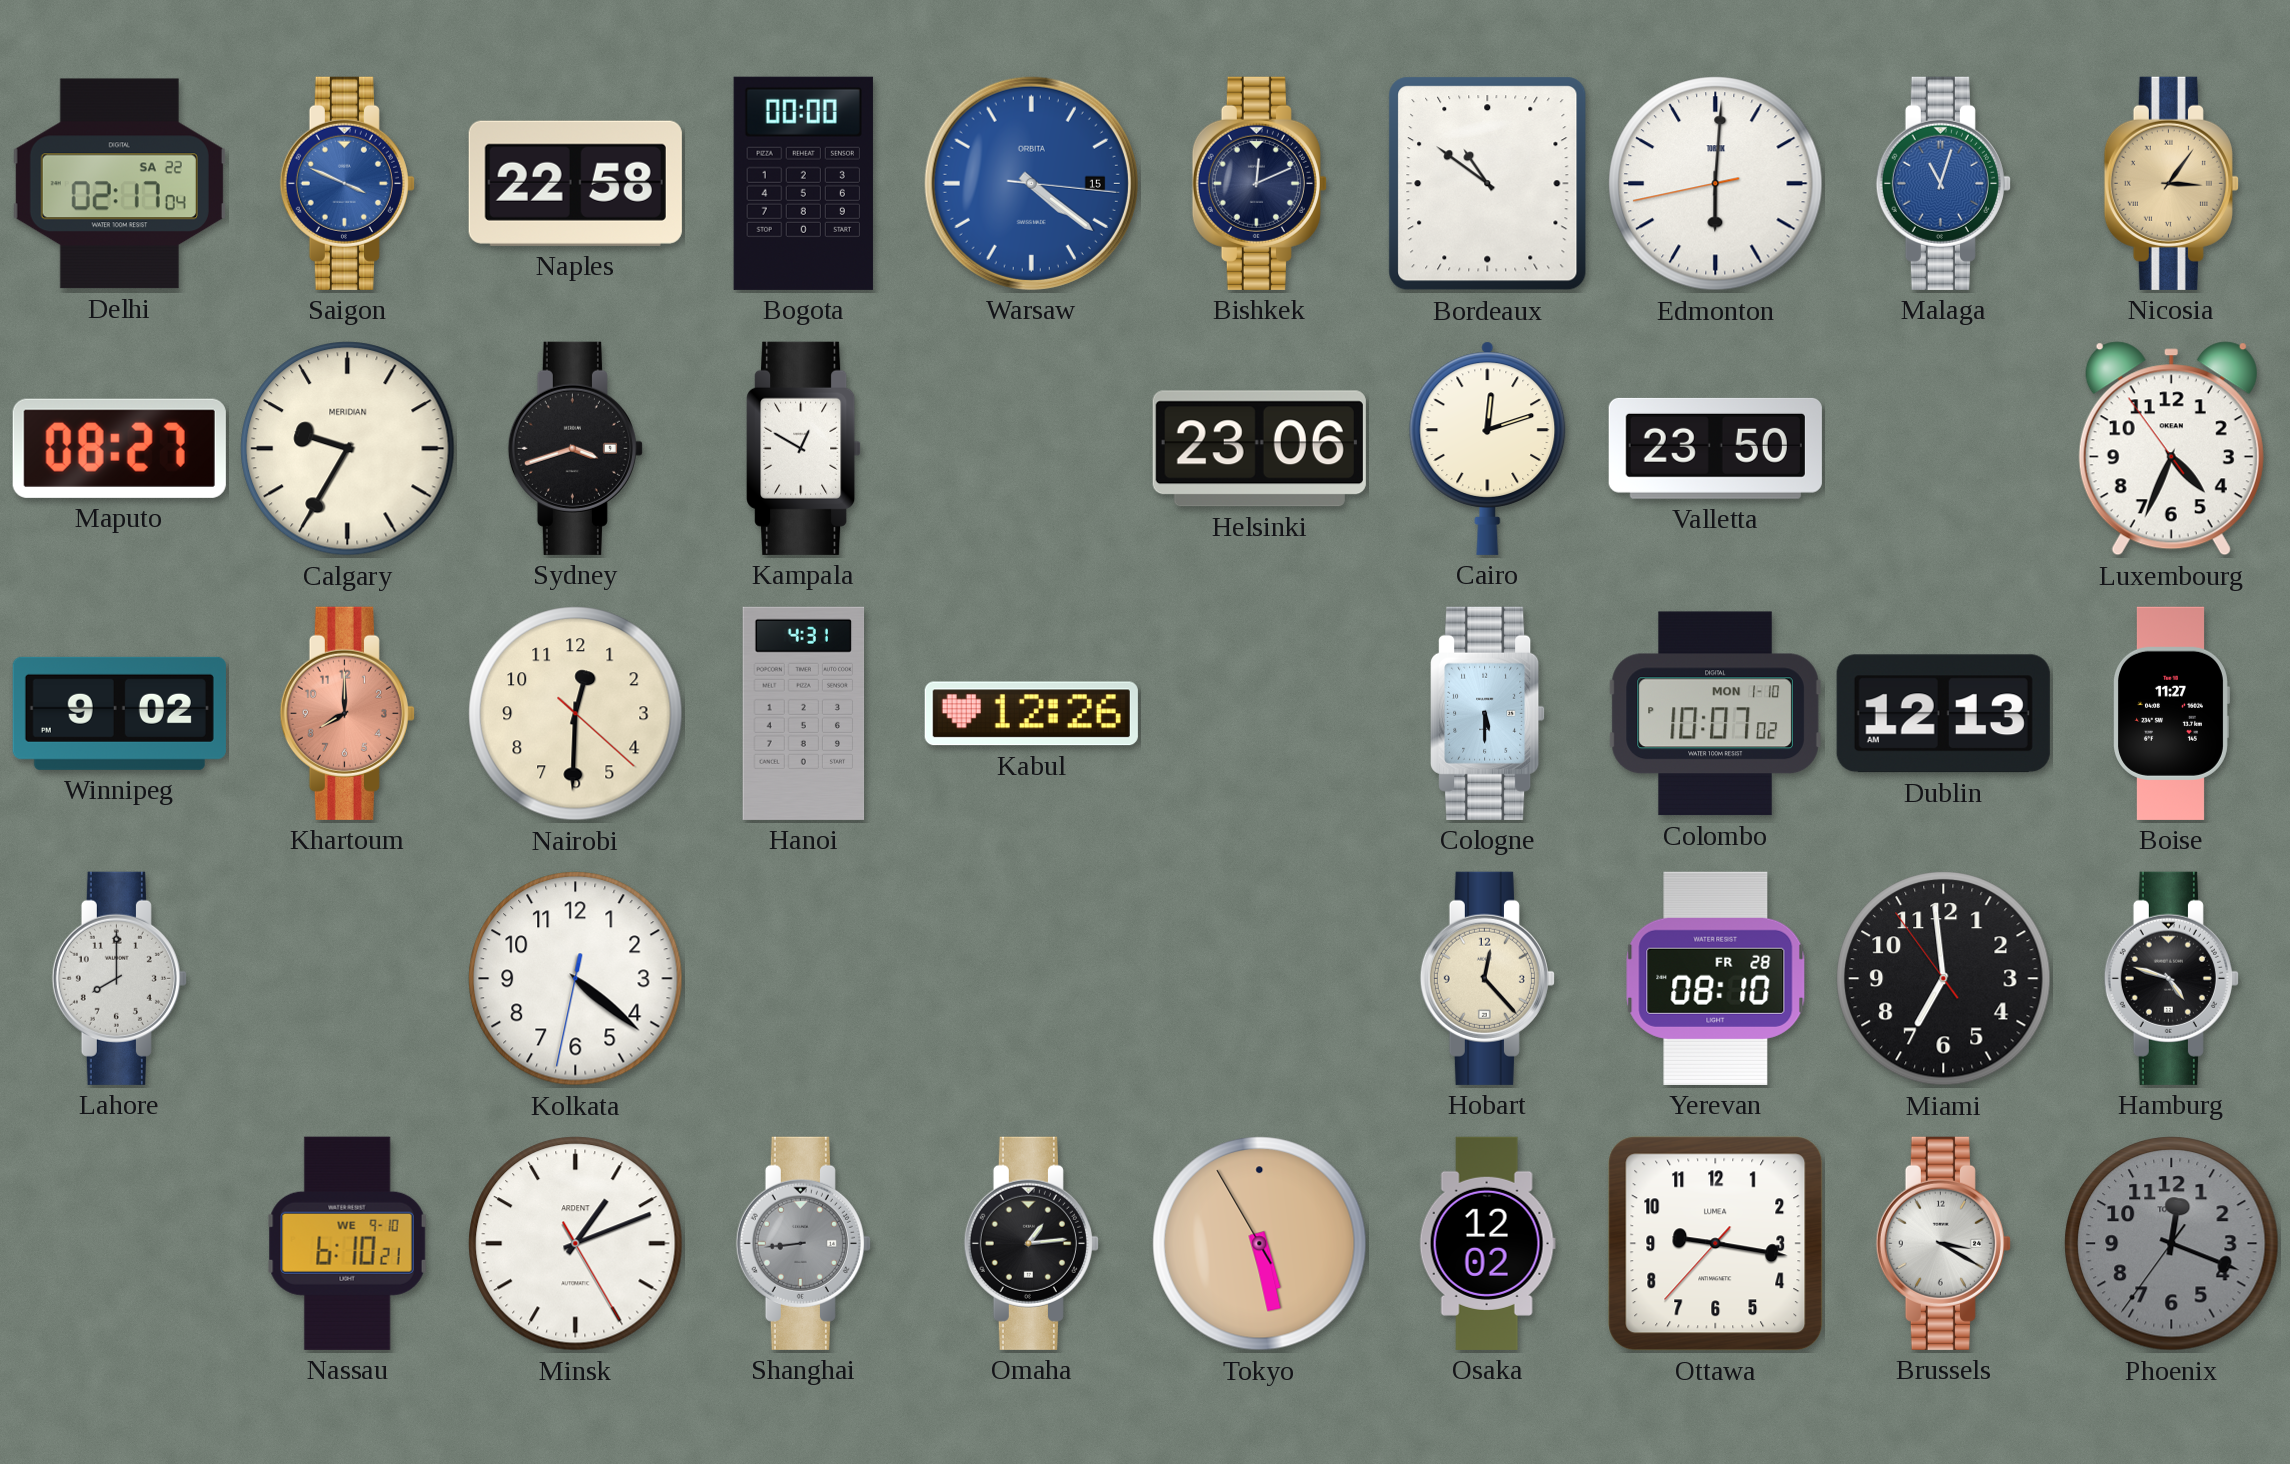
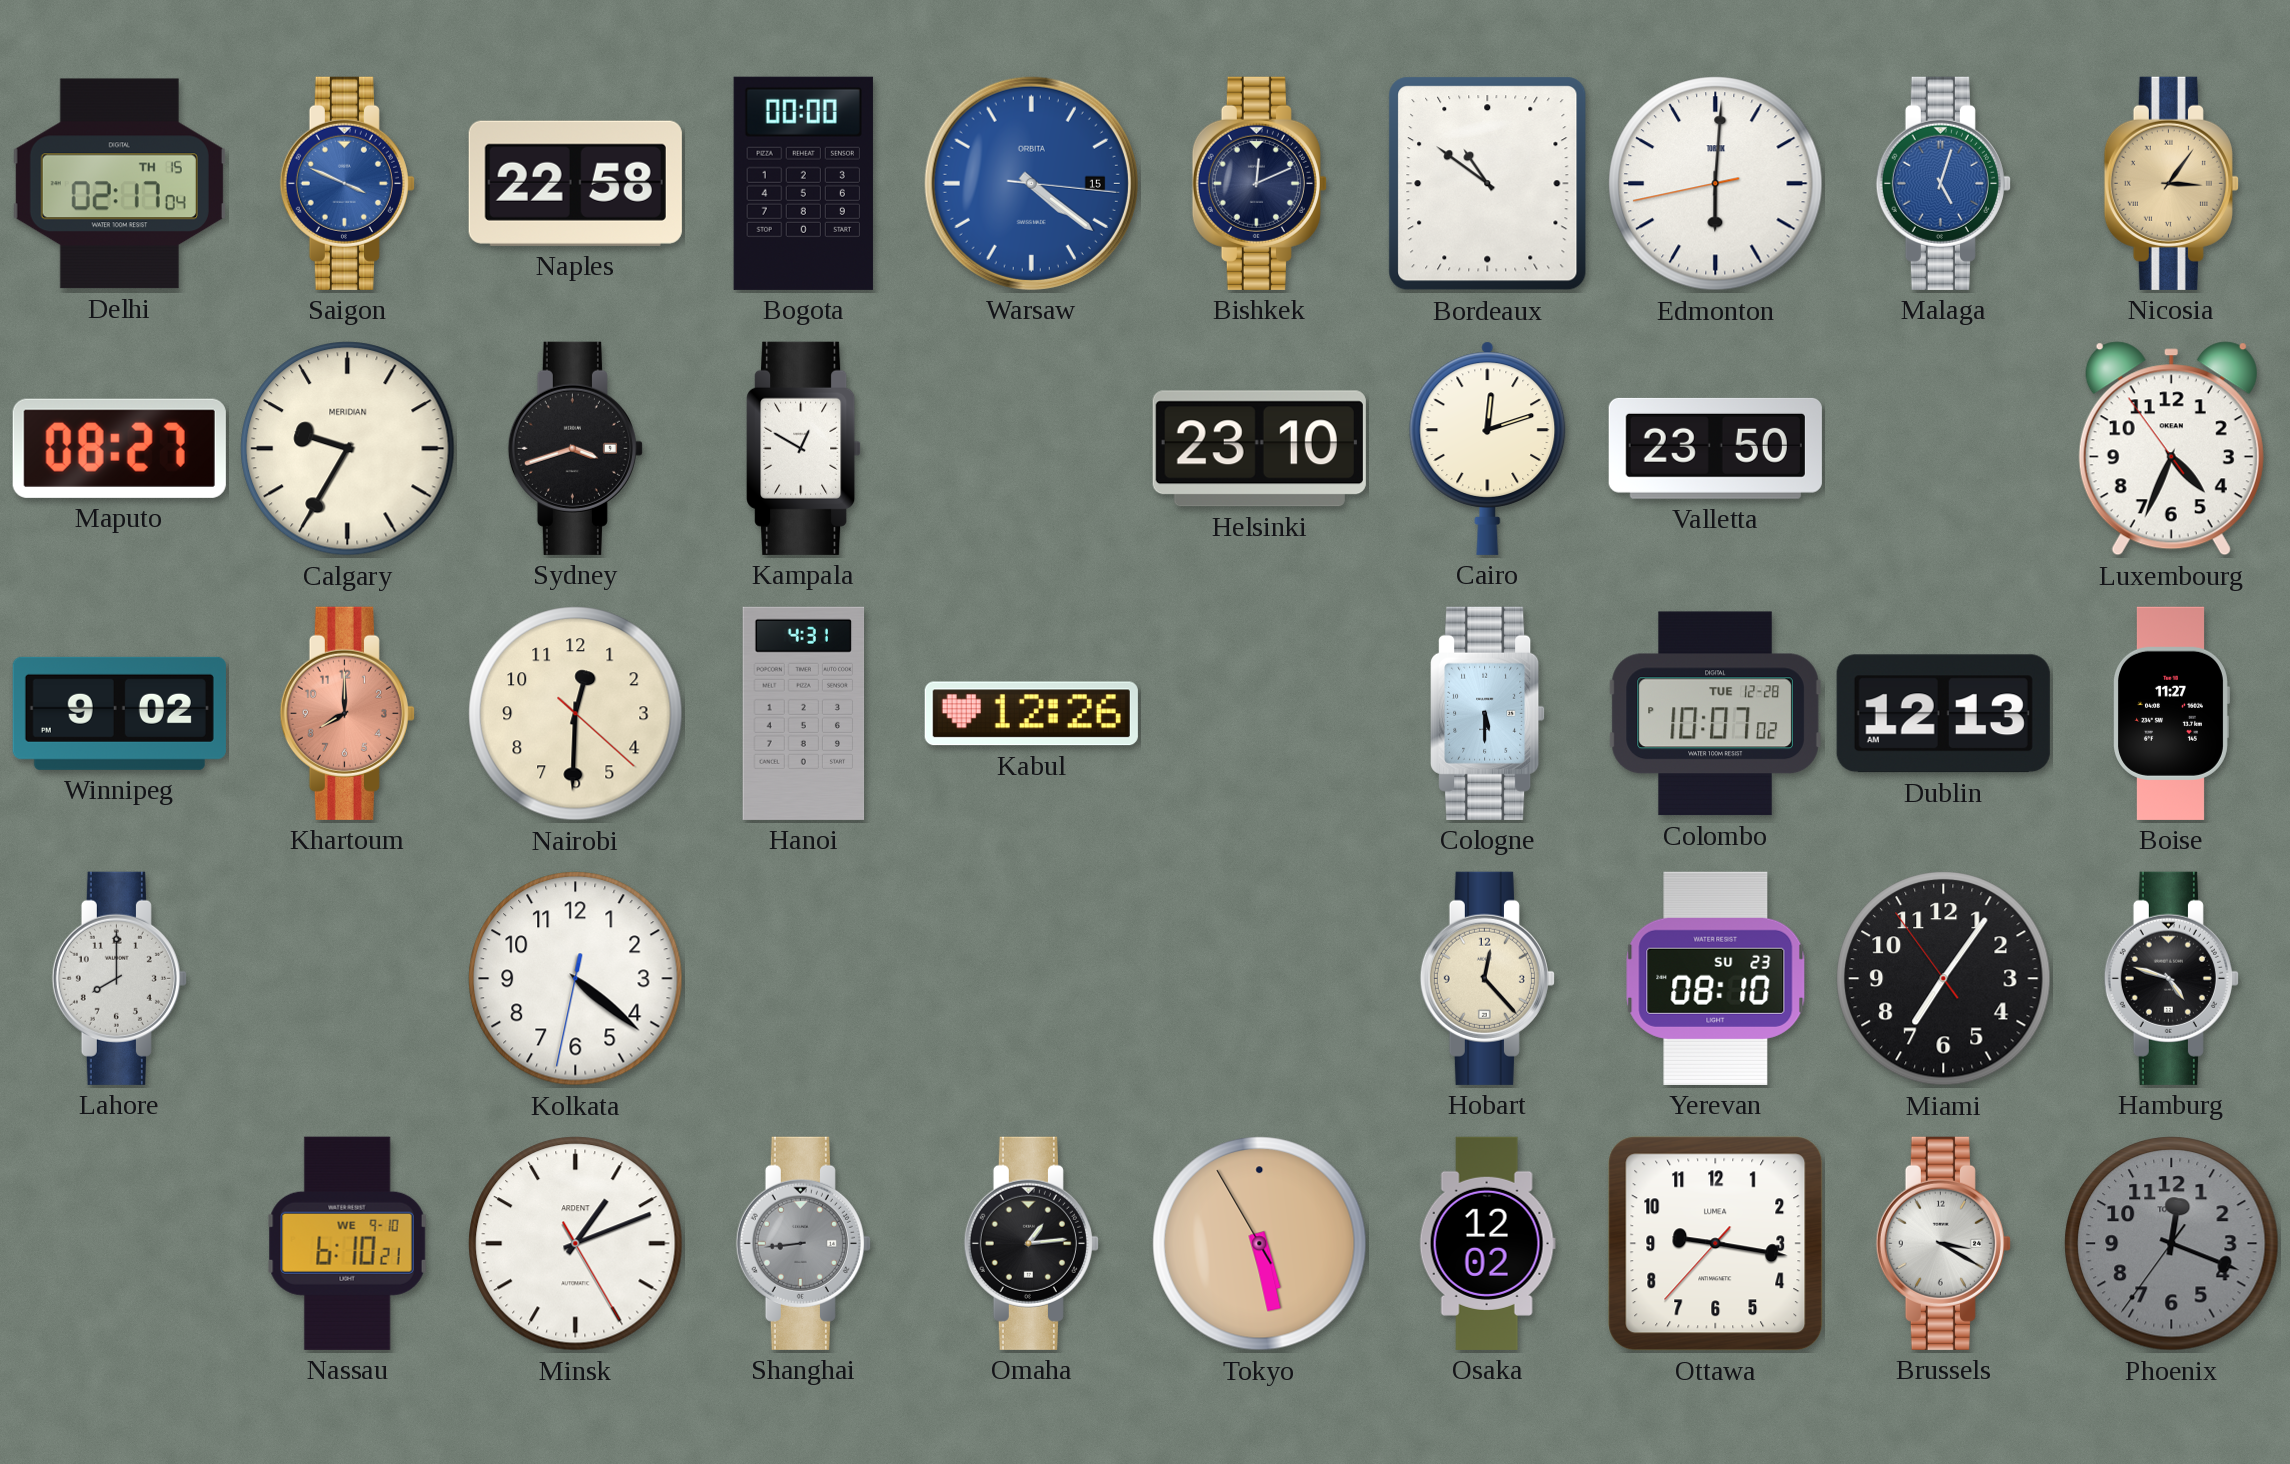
Delhi date: SA 22 -> TH 15
Malaga: 11:03 -> 5:03
Helsinki: 23:06 -> 23:10
Colombo date: MON 1-10 -> TUE 12-28
Yerevan date: FR 28 -> SU 23
Miami: 6:58 -> 7:05
